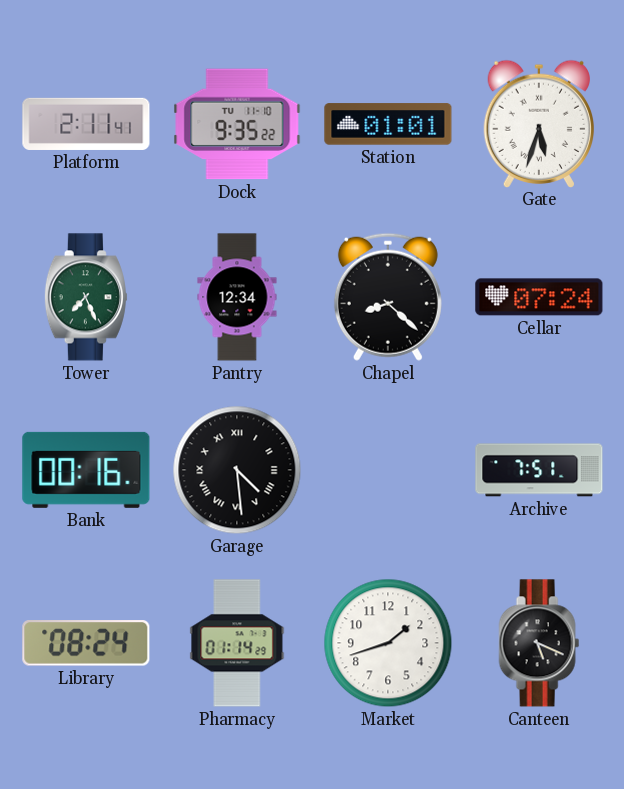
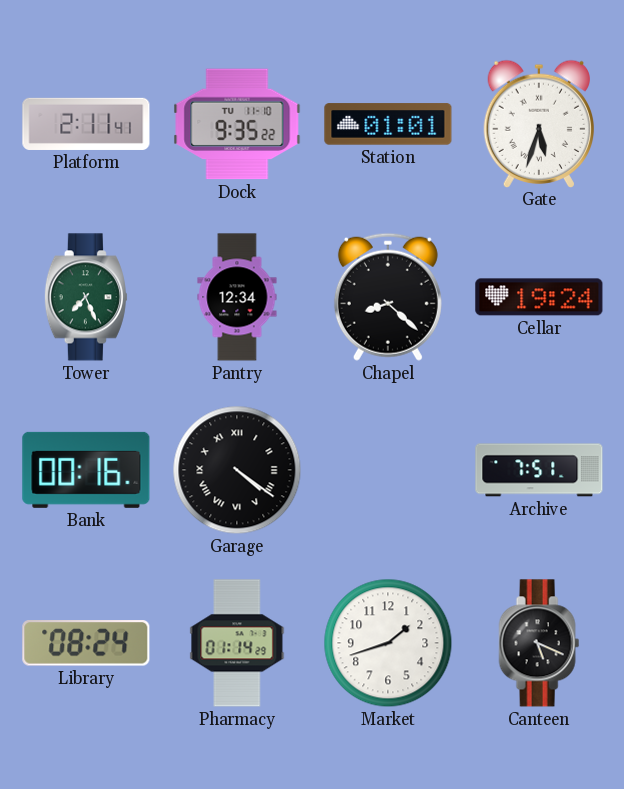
Cellar: 07:24 -> 19:24
Garage: 4:29 -> 4:21
